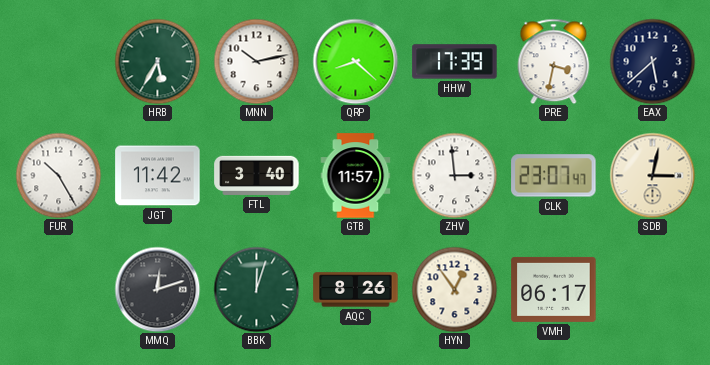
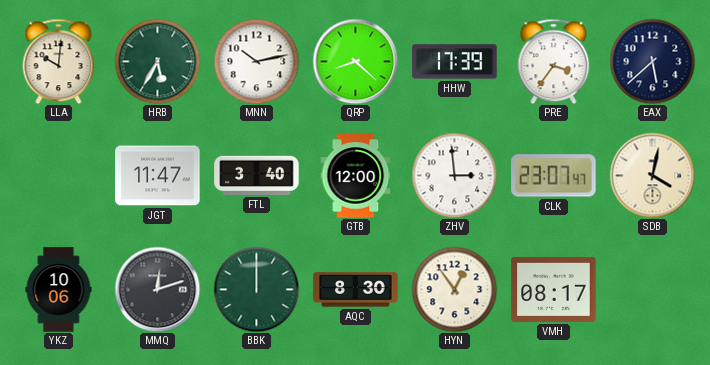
LLA: none -> 10:01
PRE: 3:32 -> 3:36
FUR: 10:25 -> none
JGT: 11:42 -> 11:47
GTB: 11:57 -> 12:00
SDB: 3:02 -> 4:02
YKZ: none -> 10:06
BBK: 12:03 -> 12:00
AQC: 8:26 -> 8:30
VMH: 06:17 -> 08:17
